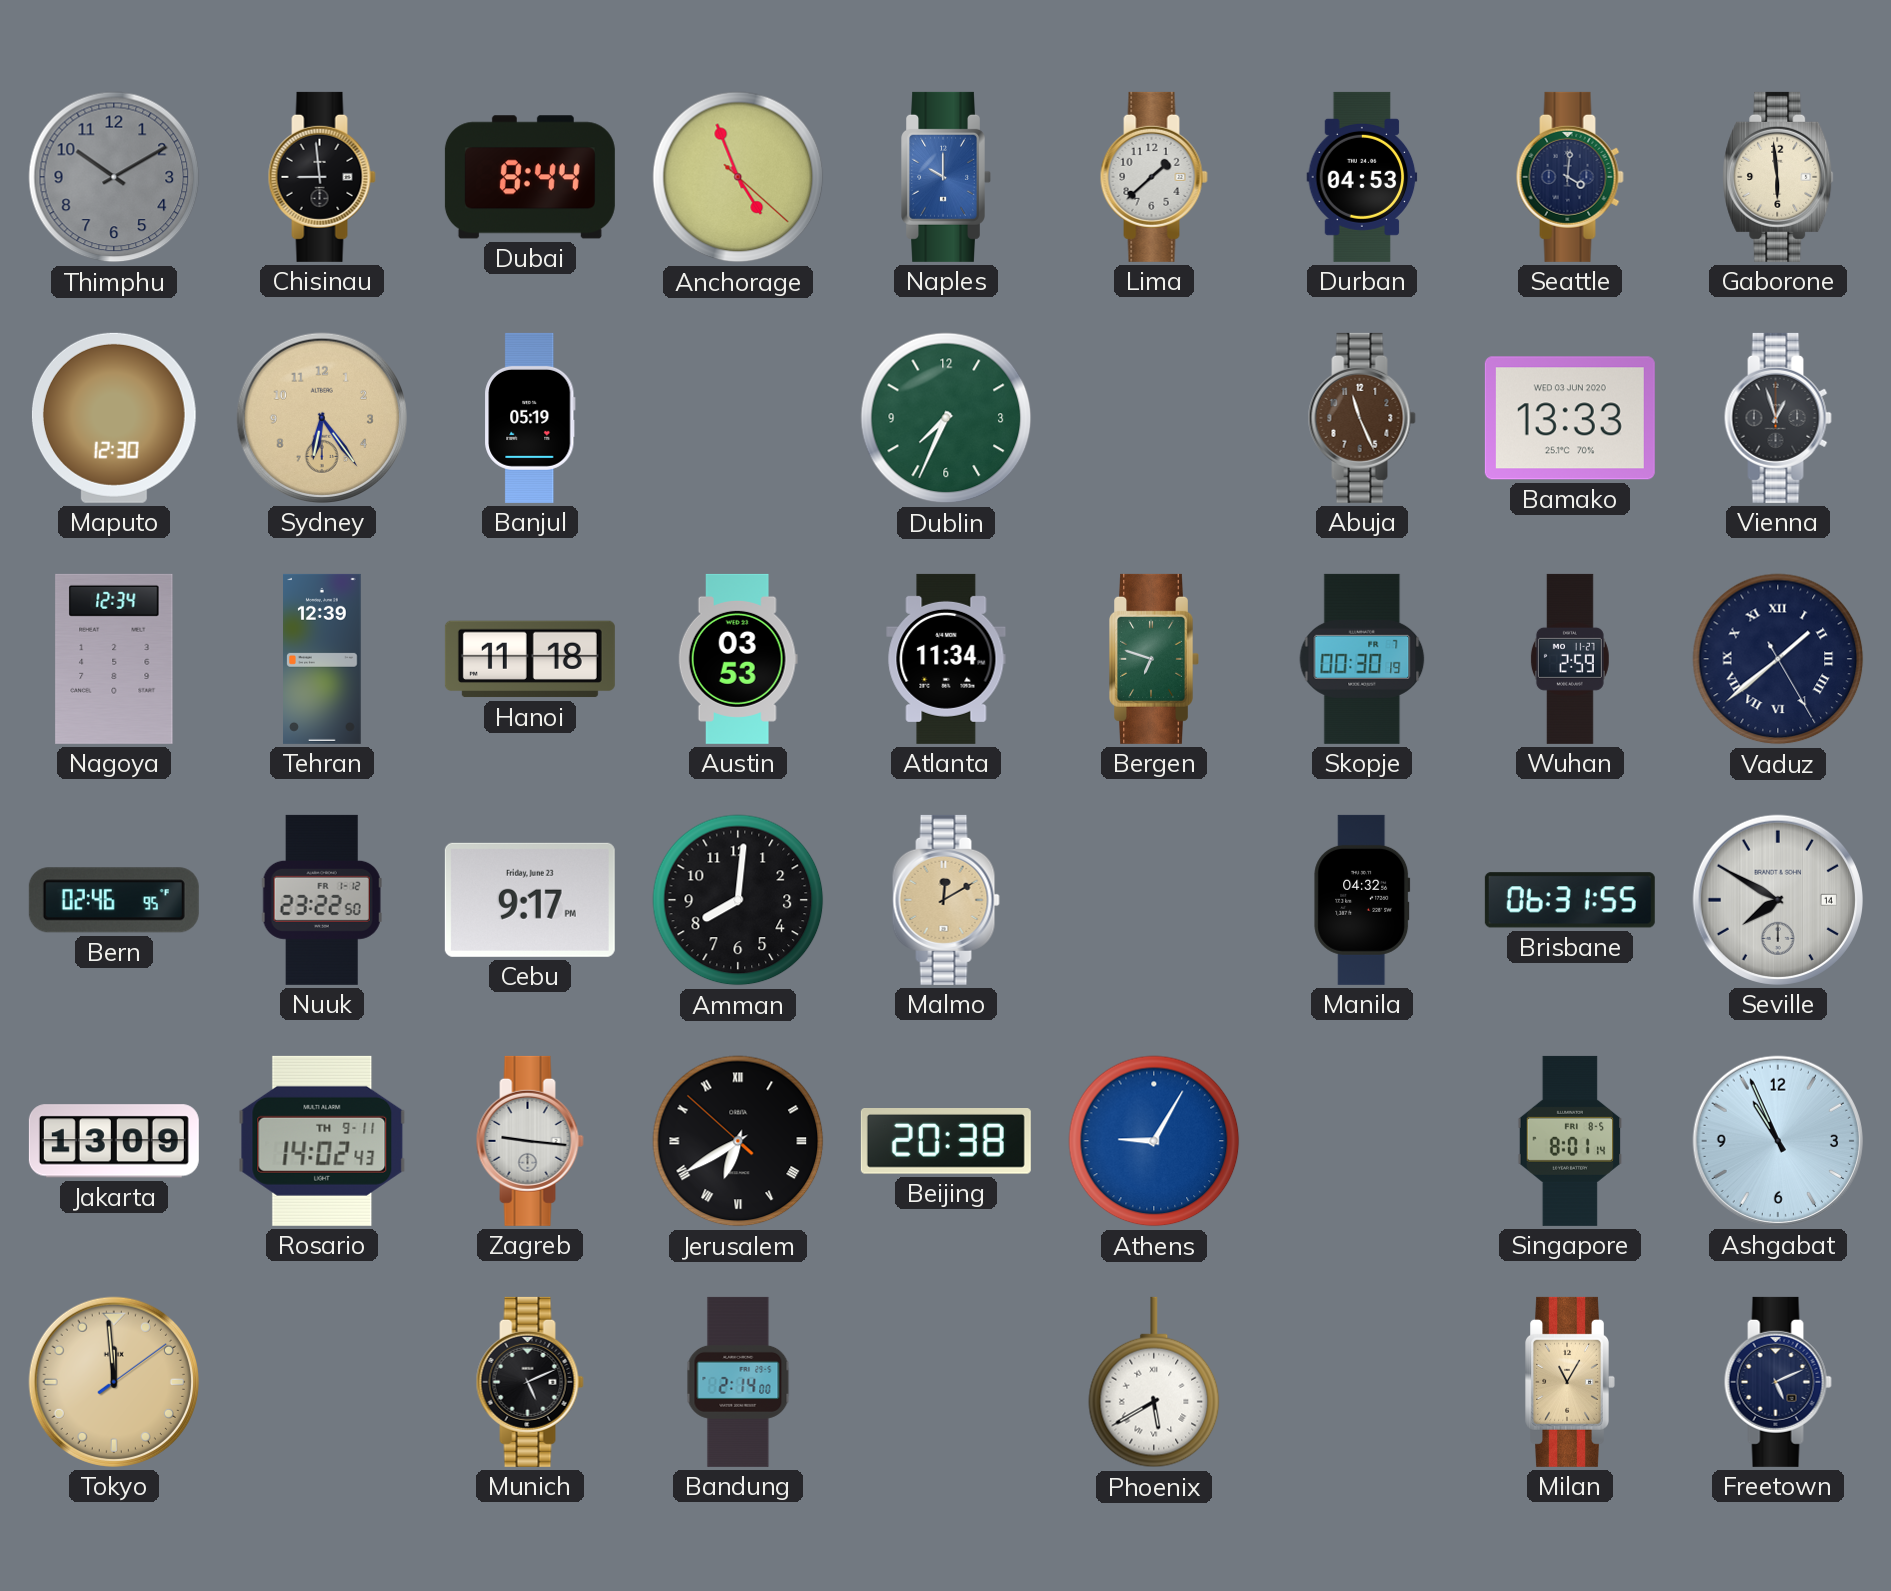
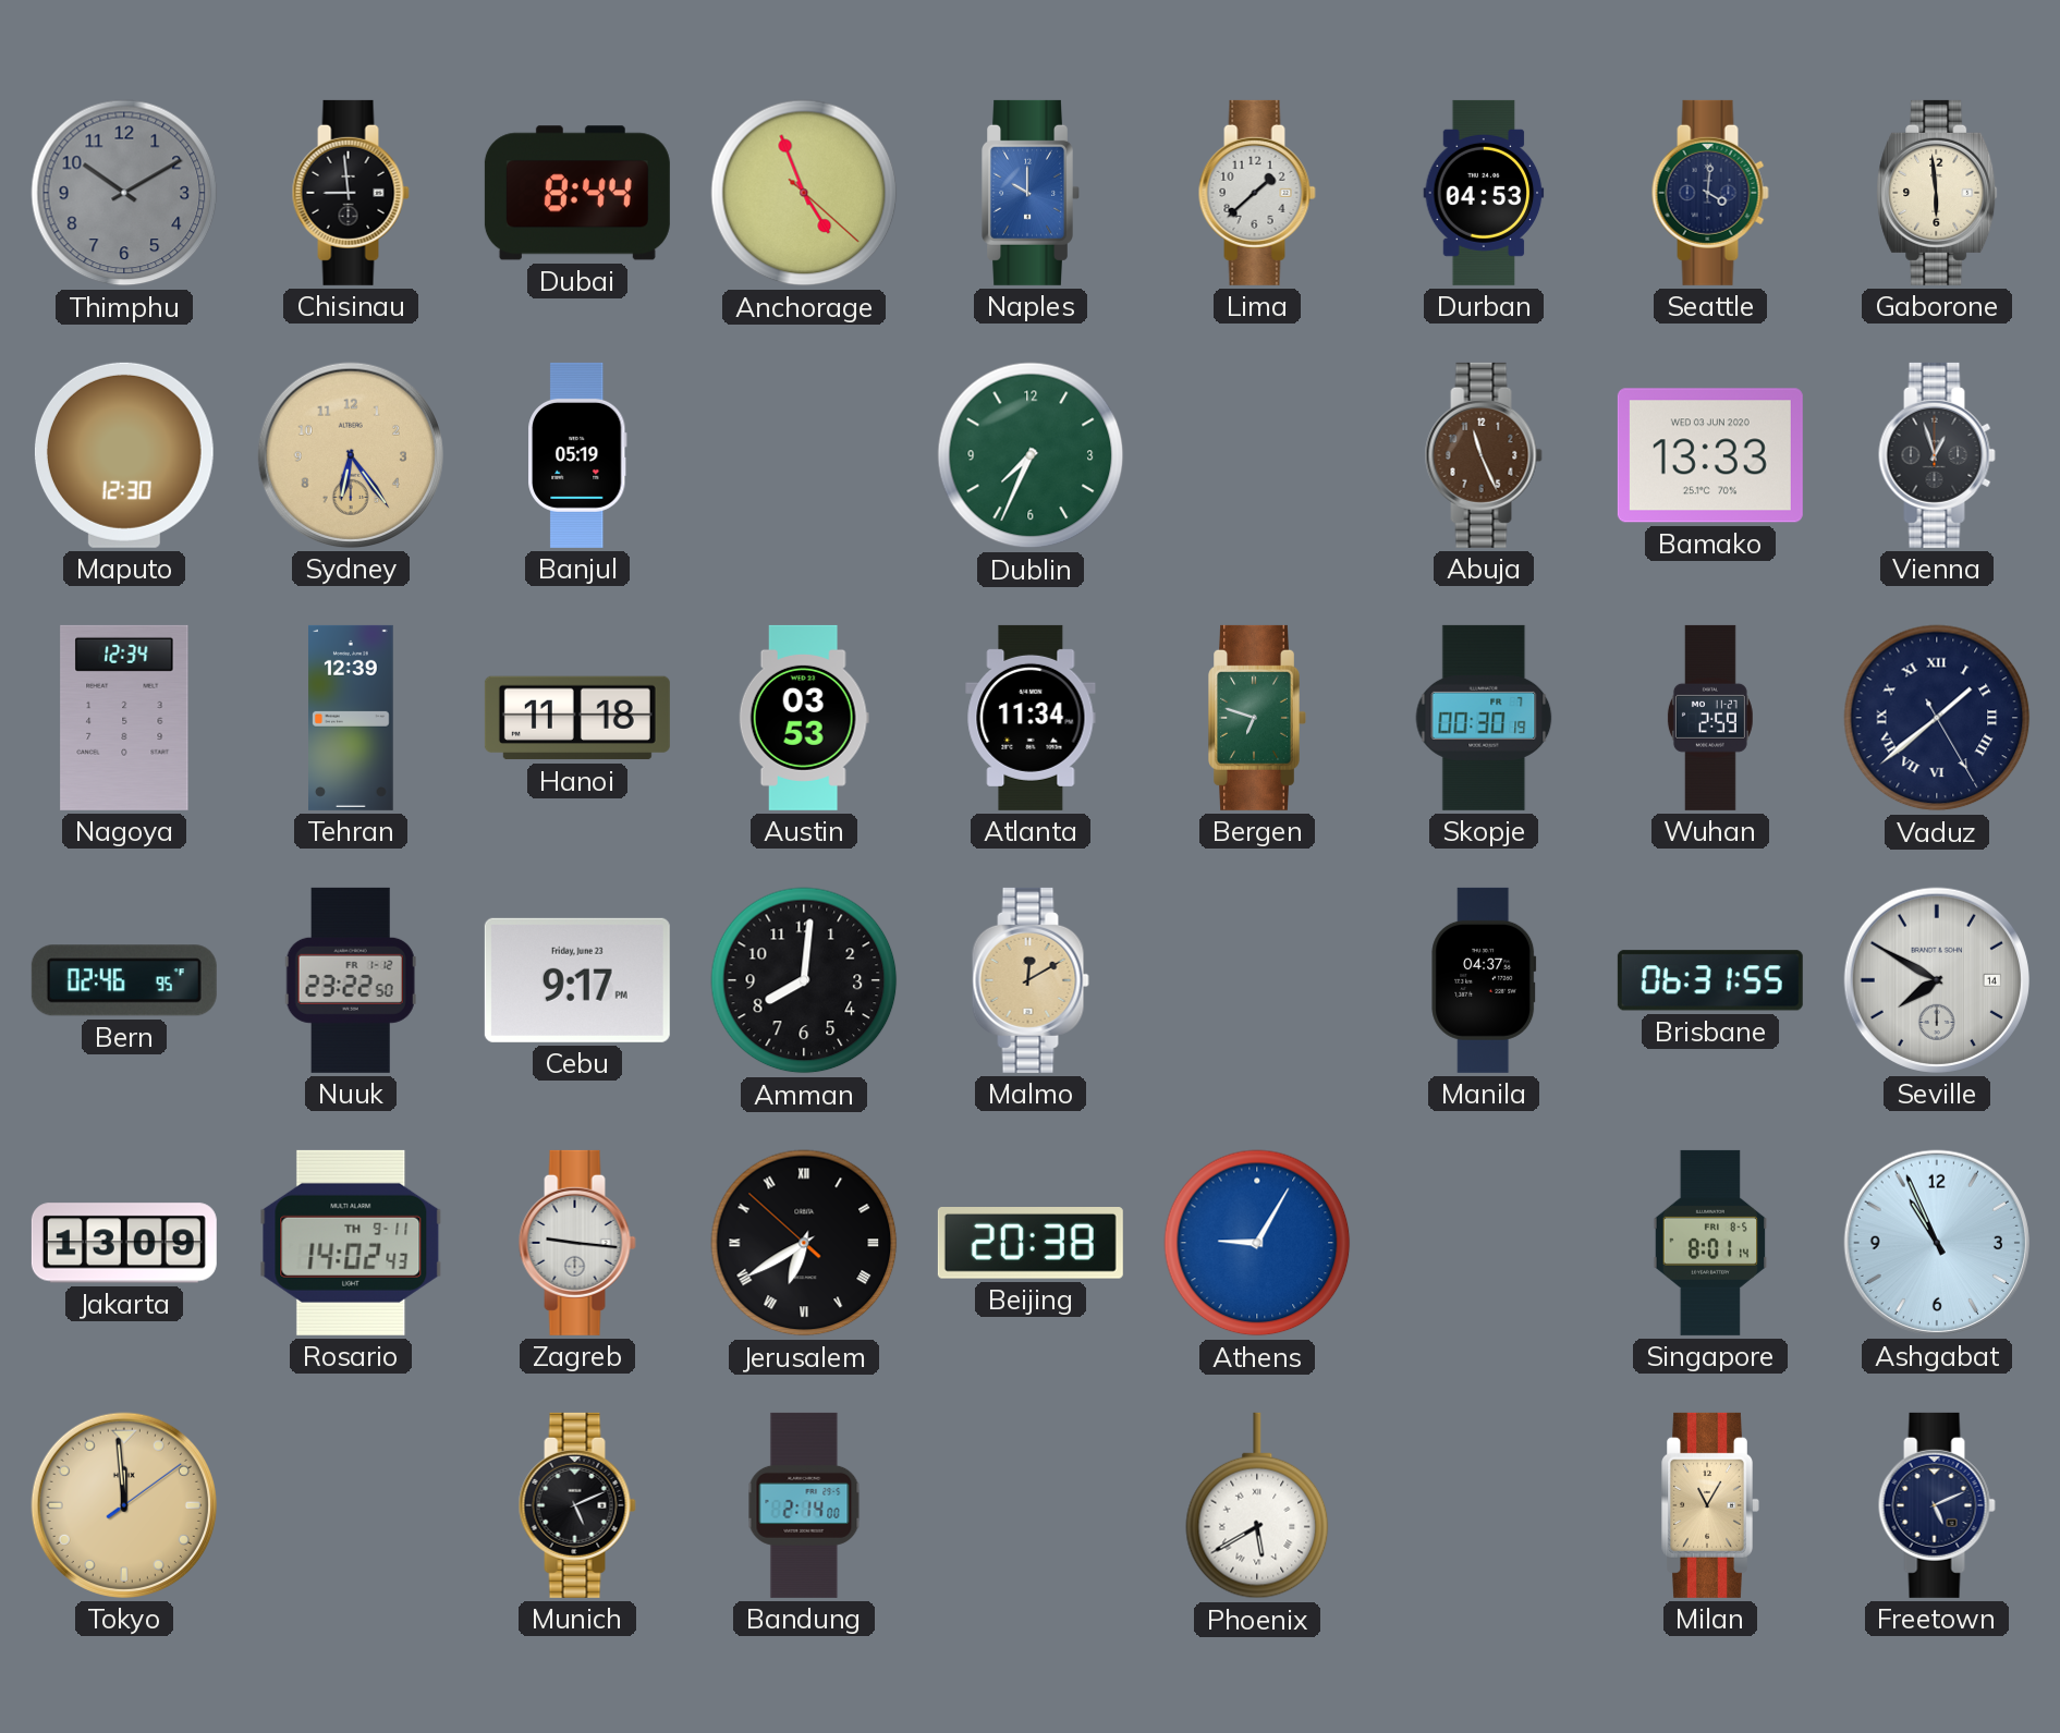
Manila: 04:32 -> 04:37
